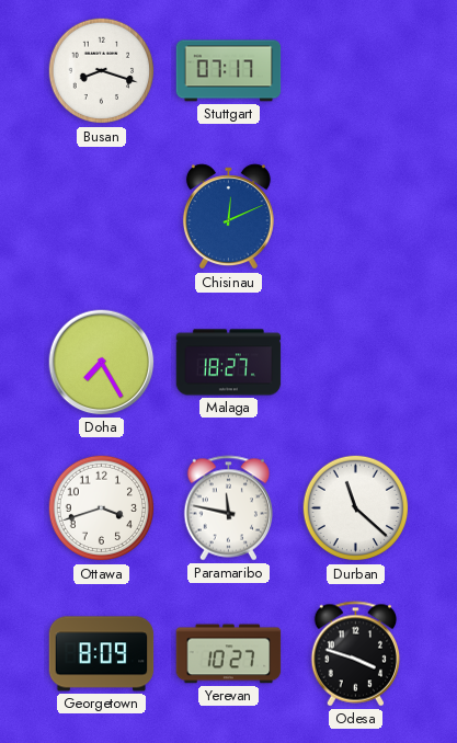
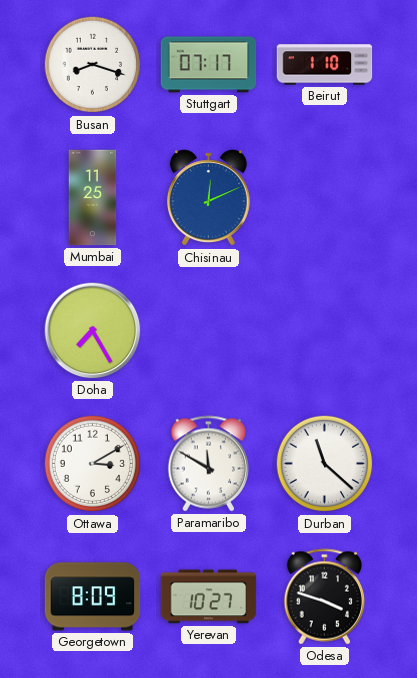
Beirut: none -> 1:10
Mumbai: none -> 11:25
Malaga: 18:27 -> none
Ottawa: 3:42 -> 3:10
Paramaribo: 11:47 -> 11:50
